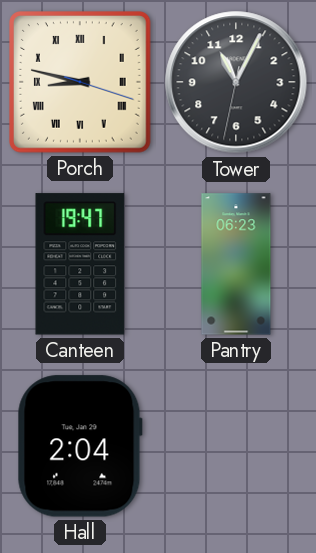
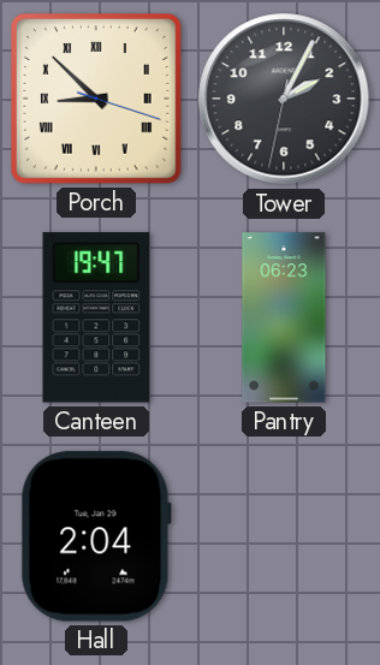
Porch: 8:47 -> 8:52
Tower: 11:04 -> 2:04
